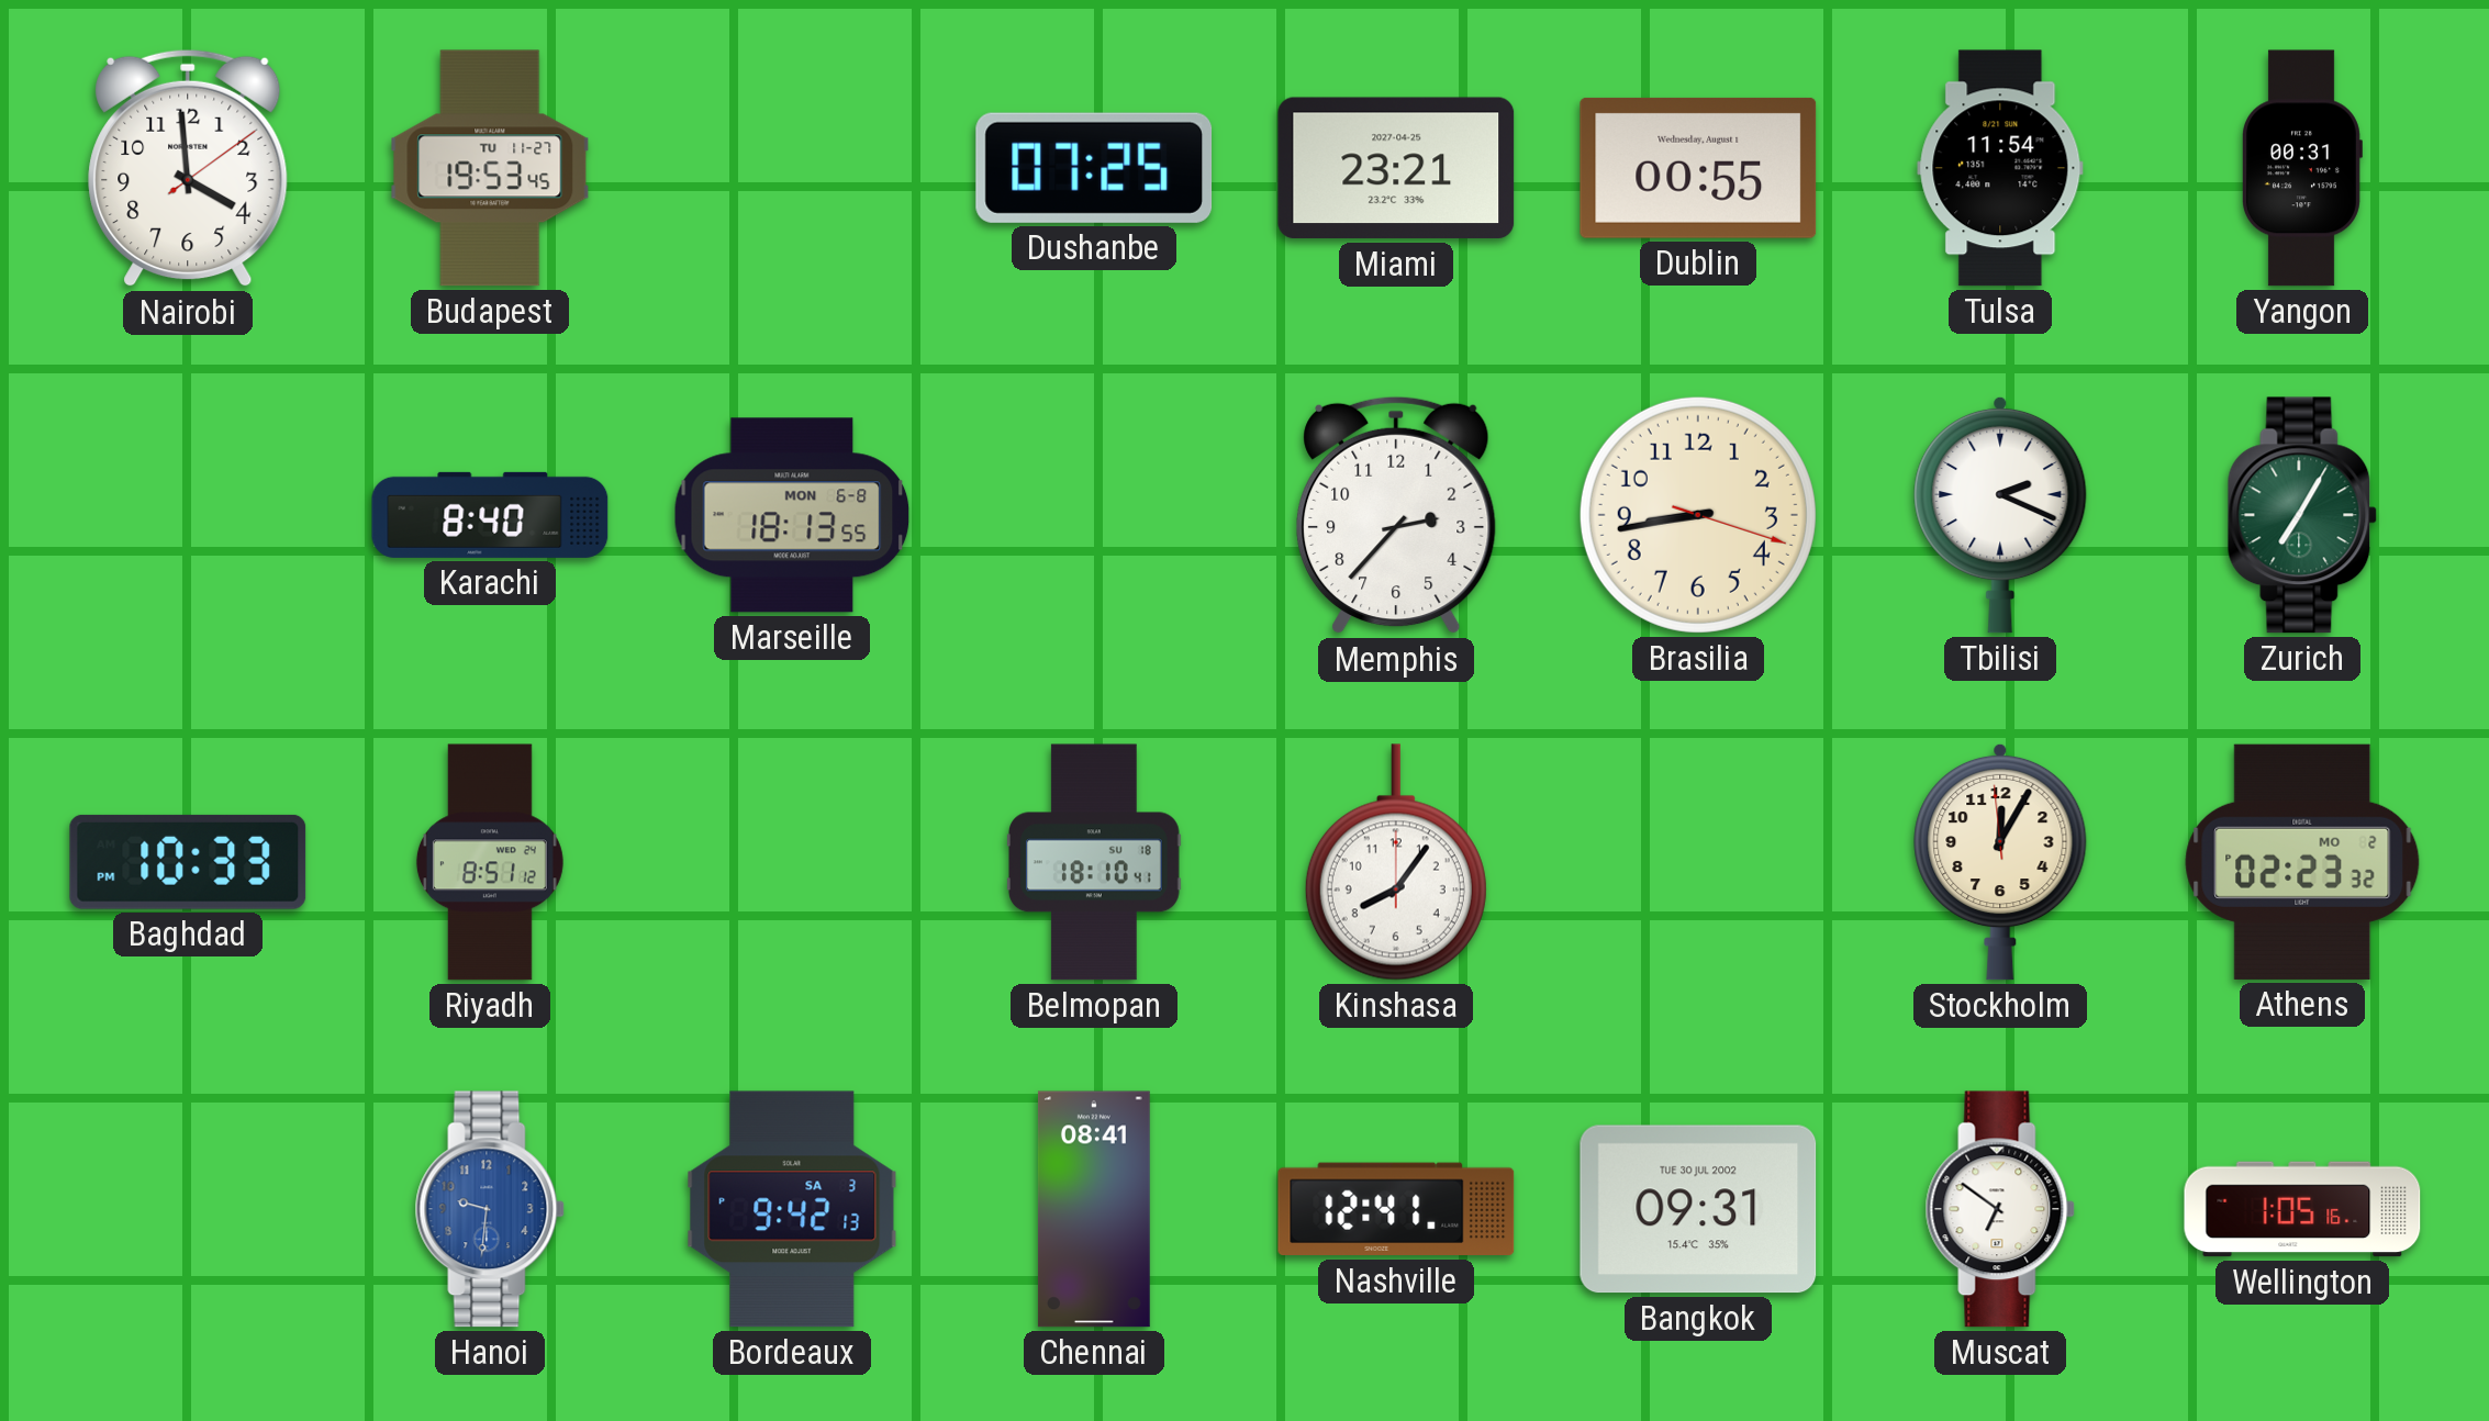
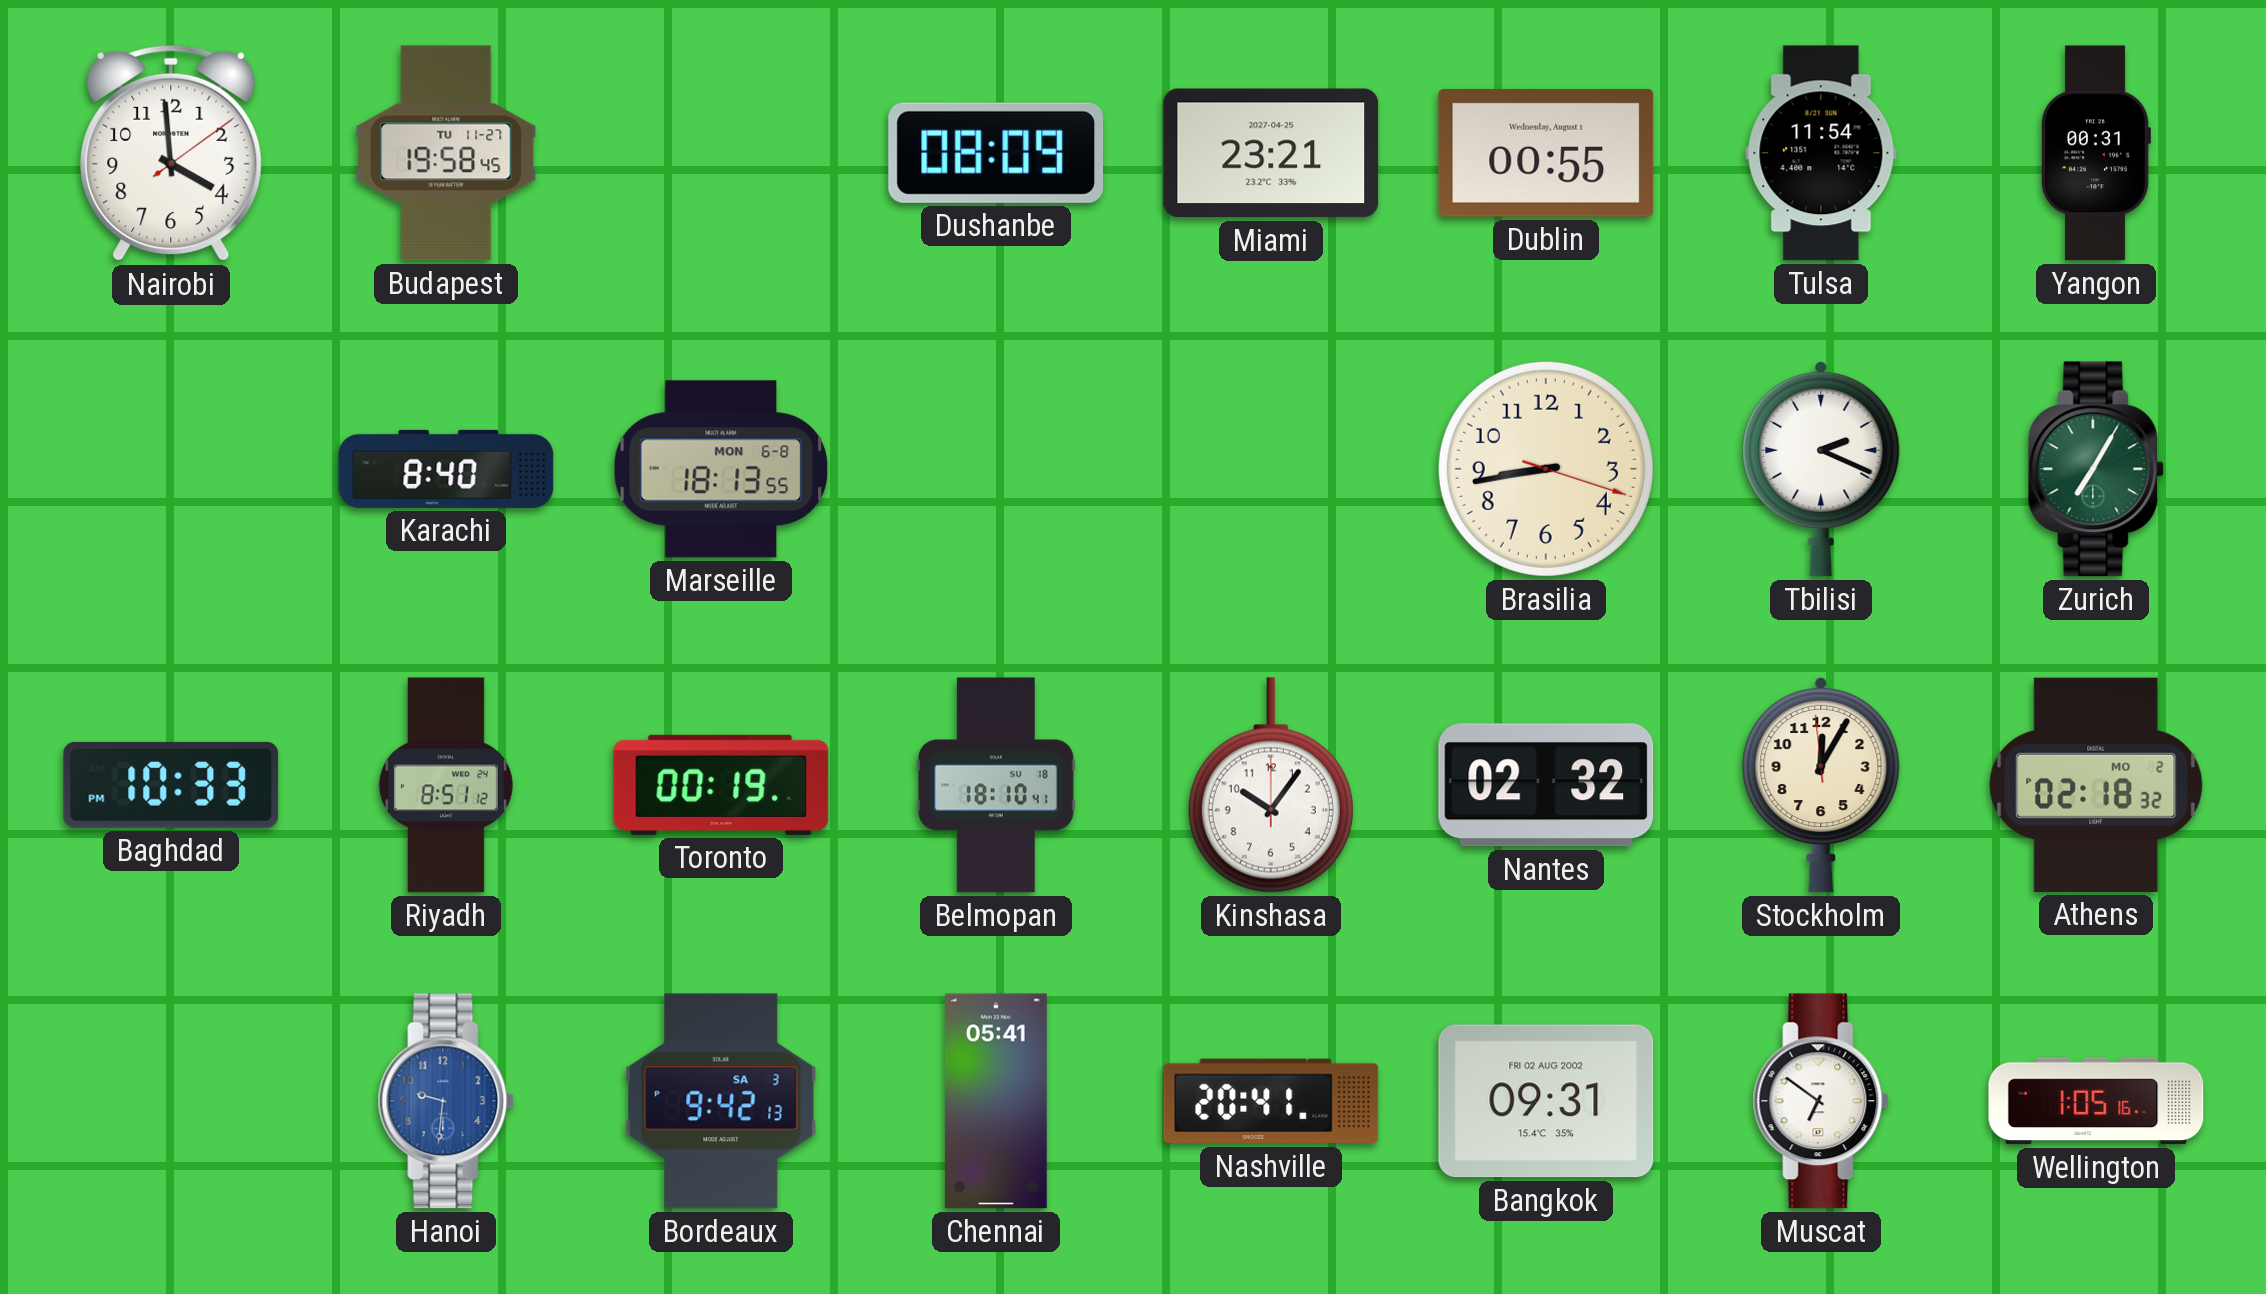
Budapest: 19:53 -> 19:58
Dushanbe: 07:25 -> 08:09
Memphis: 2:37 -> none
Toronto: none -> 00:19
Kinshasa: 8:06 -> 10:06
Nantes: none -> 02:32
Athens: 02:23 -> 02:18
Chennai: 08:41 -> 05:41
Nashville: 12:41 -> 20:41
Bangkok date: TUE 30 JUL 2002 -> FRI 02 AUG 2002
